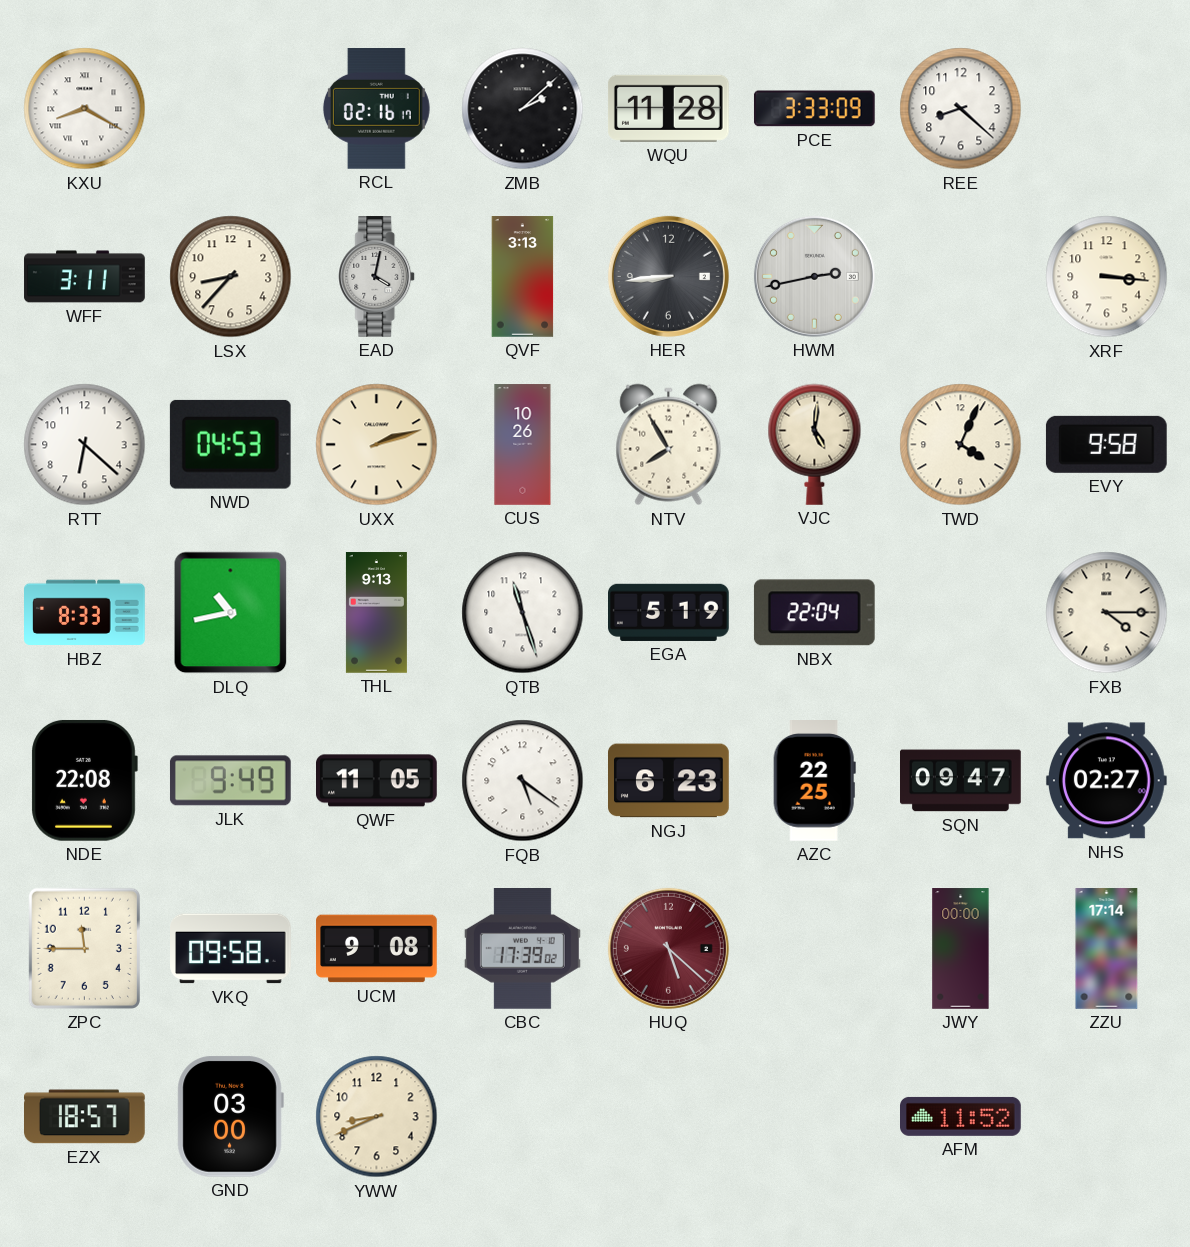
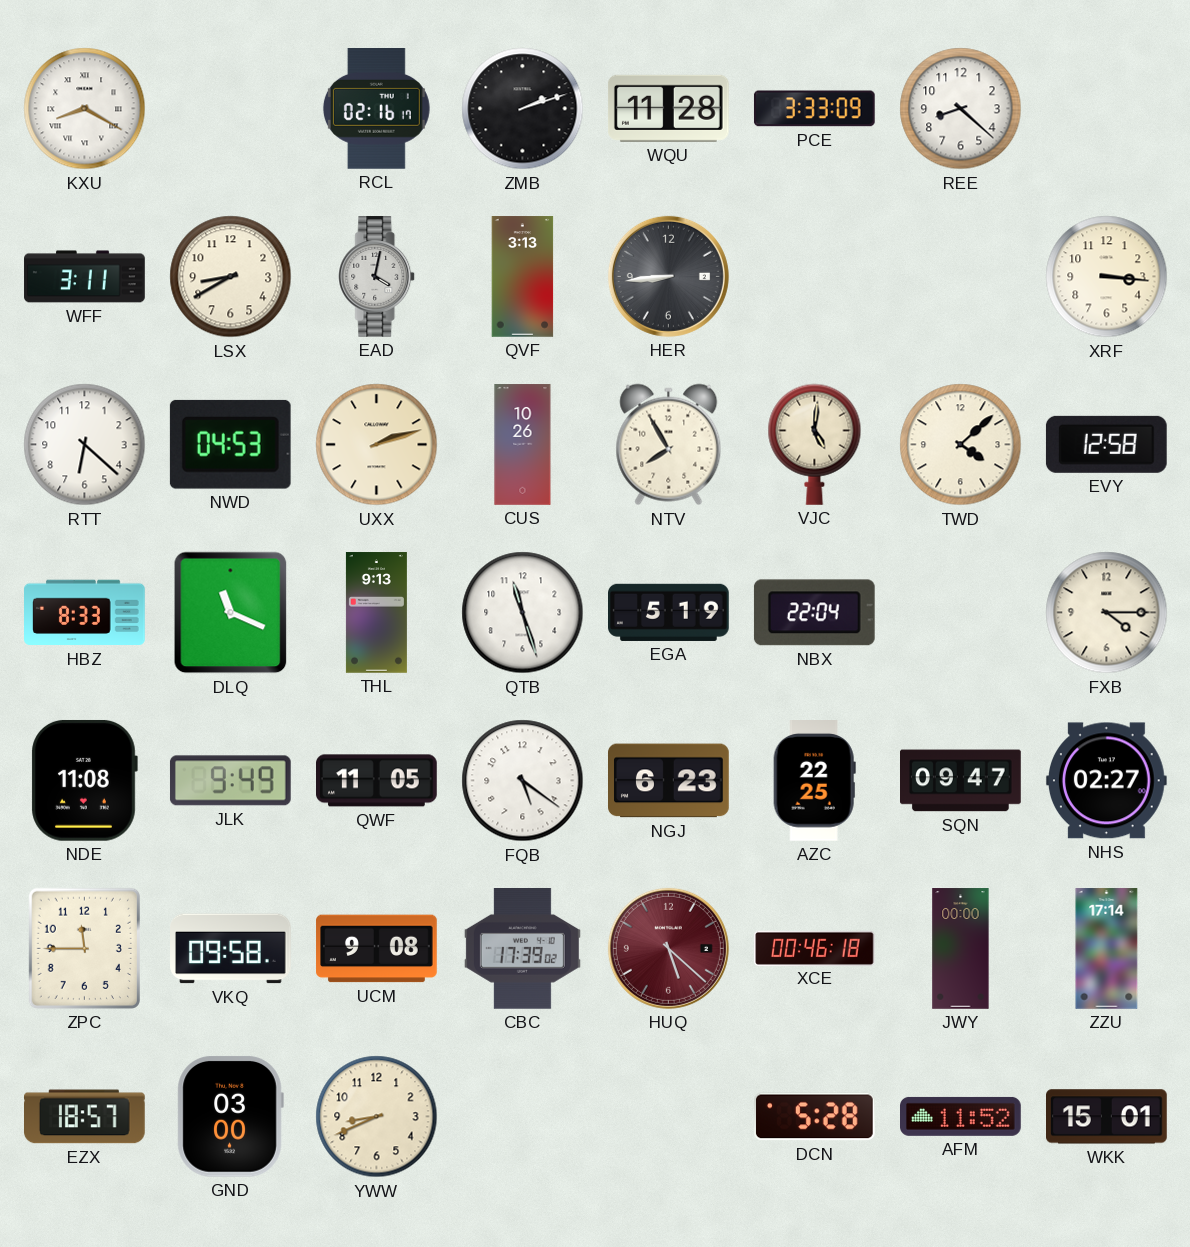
ZMB: 2:08 -> 2:12
LSX: 8:37 -> 8:40
HWM: 2:43 -> none
TWD: 4:04 -> 4:08
EVY: 9:58 -> 12:58
DLQ: 10:43 -> 11:19
NDE: 22:08 -> 11:08
XCE: none -> 00:46
DCN: none -> 5:28
WKK: none -> 15:01
